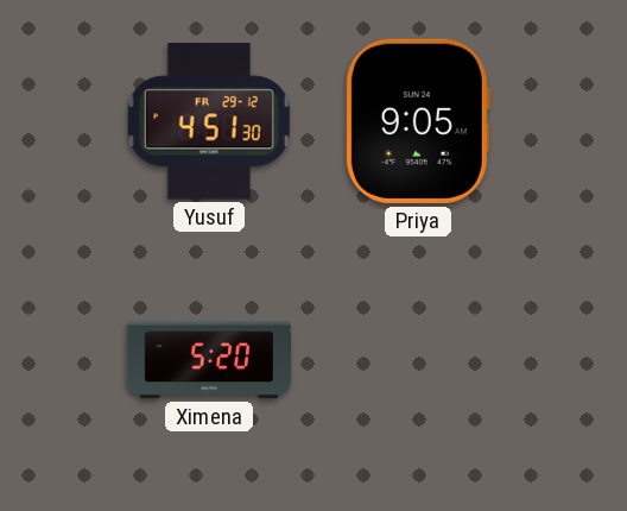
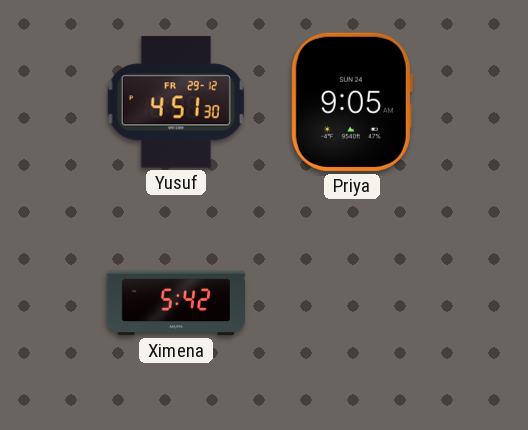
Ximena: 5:20 -> 5:42
